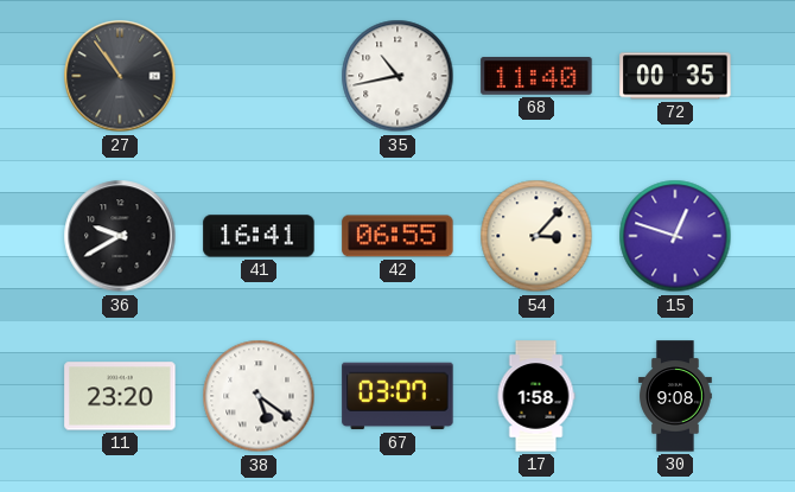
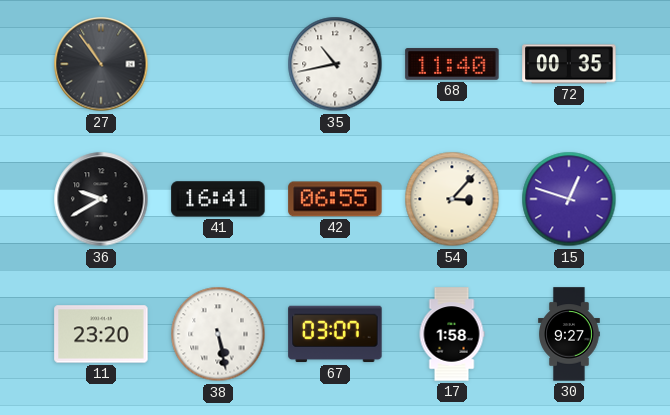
38: 5:21 -> 5:28
30: 9:08 -> 9:27
